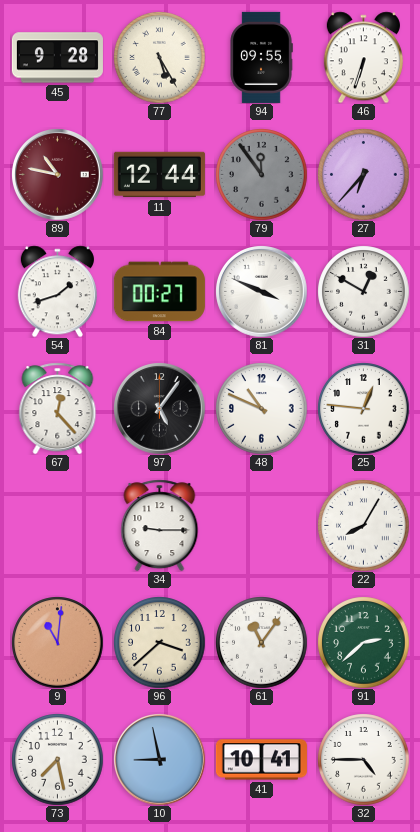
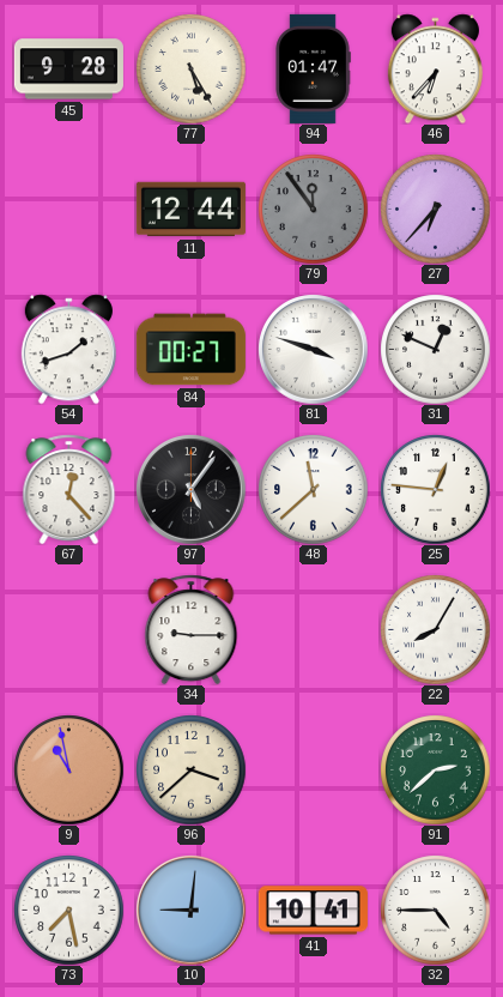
94: 09:55 -> 01:47
46: 6:33 -> 6:37
89: 10:47 -> none
81: 3:49 -> 3:48
31: 12:50 -> 12:49
48: 10:49 -> 11:38
9: 11:01 -> 10:58
61: 11:06 -> none
10: 8:58 -> 9:01
